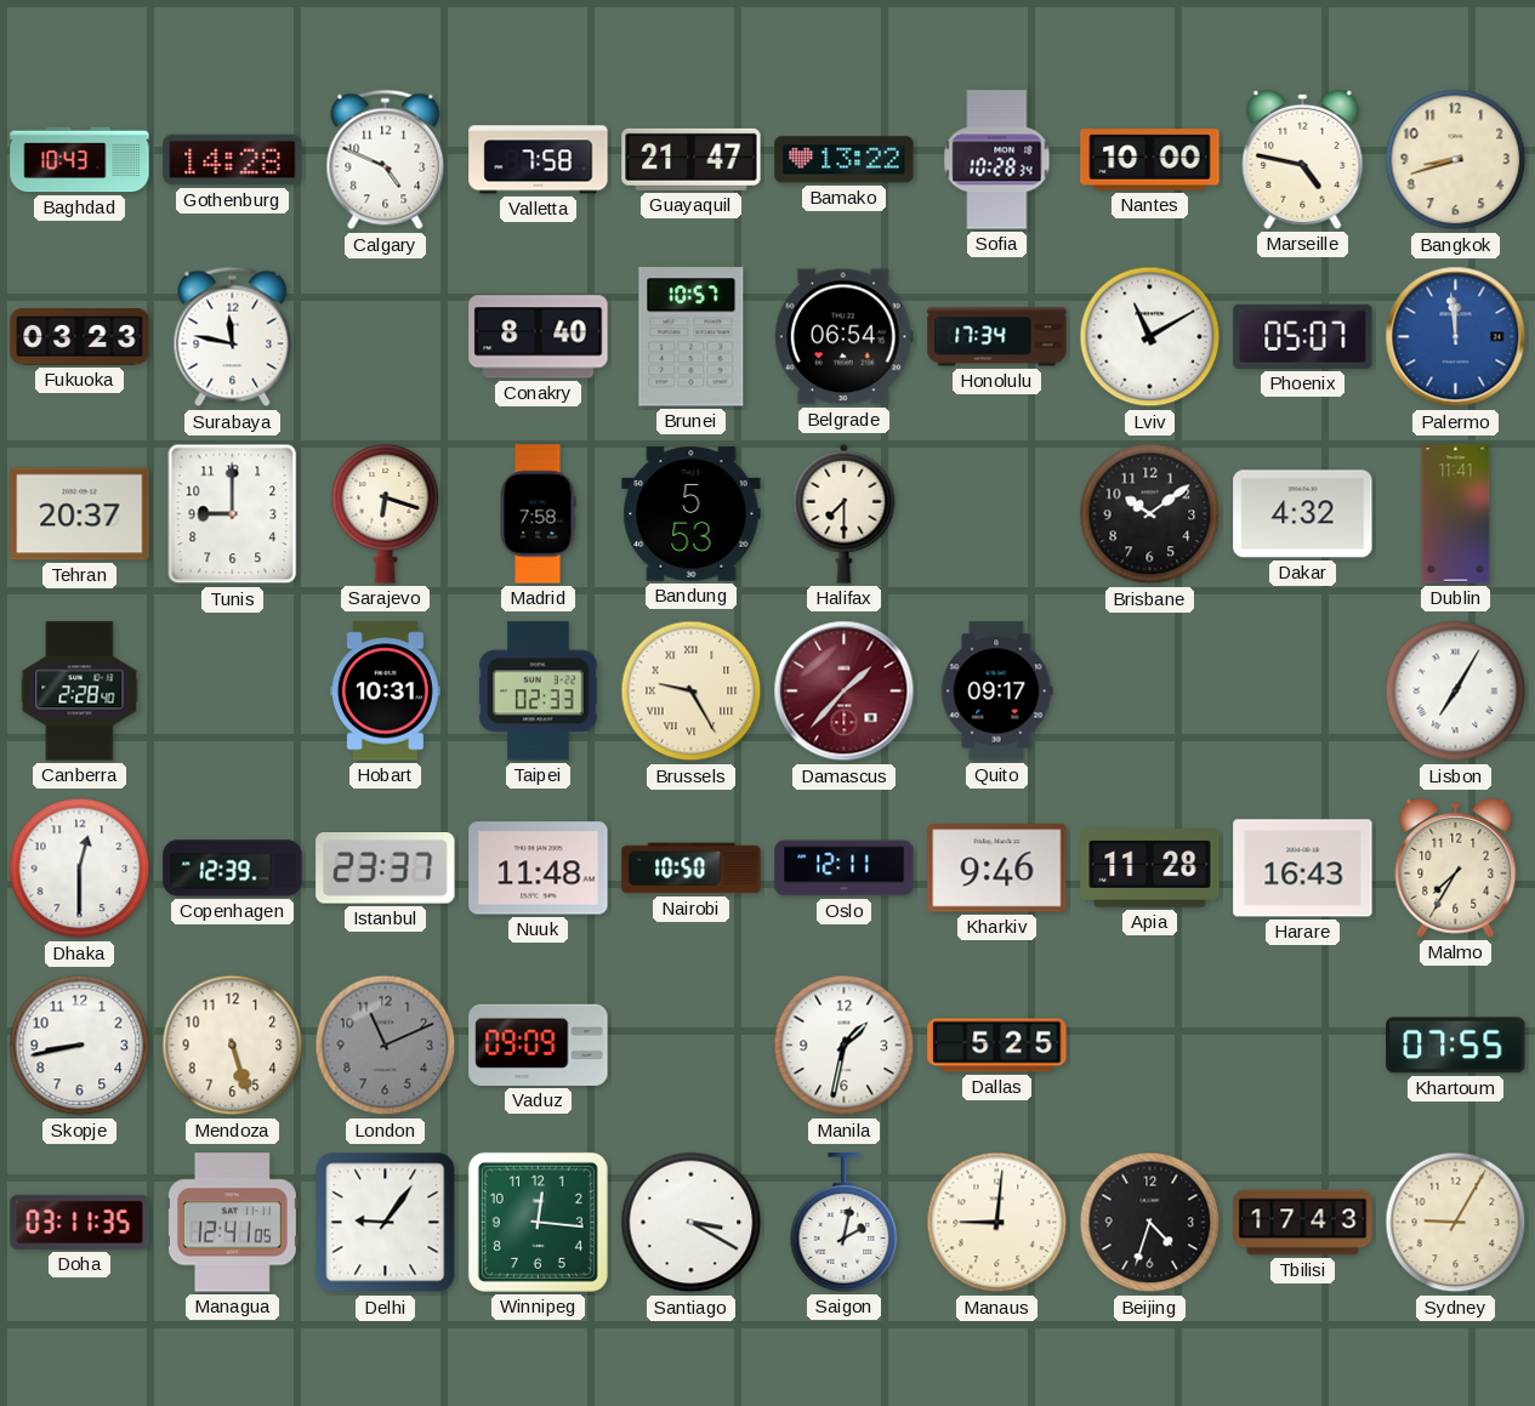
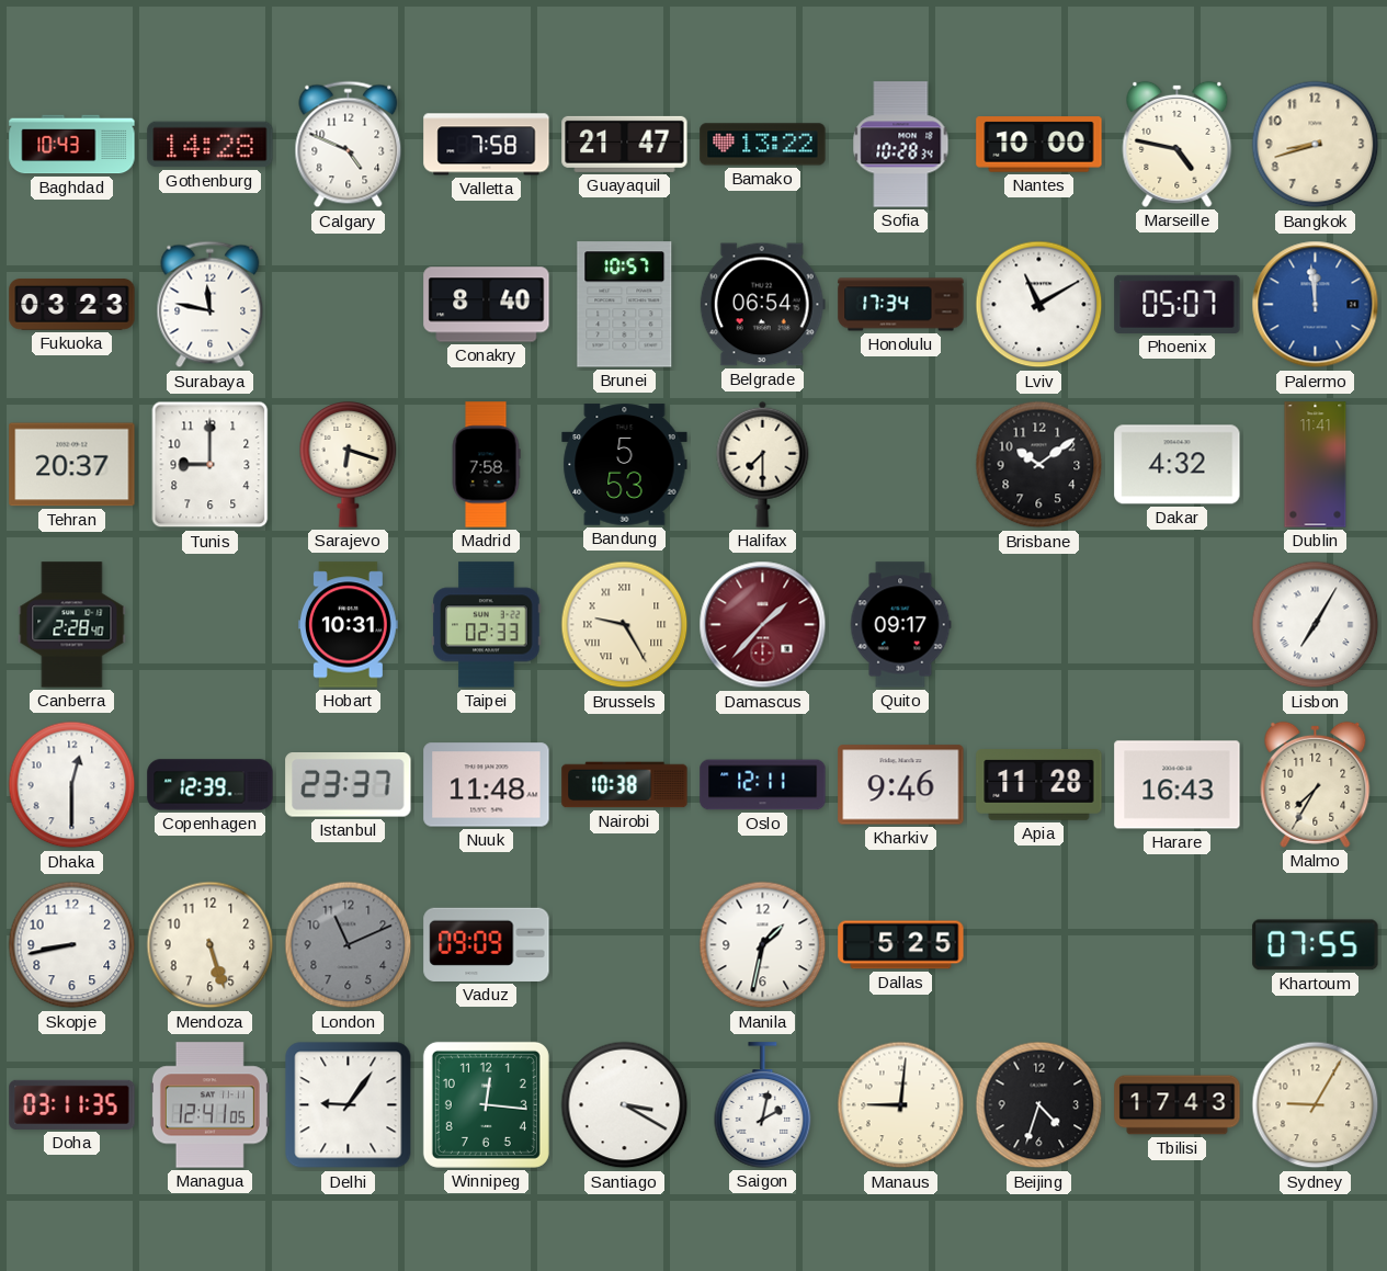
Nairobi: 10:50 -> 10:38
